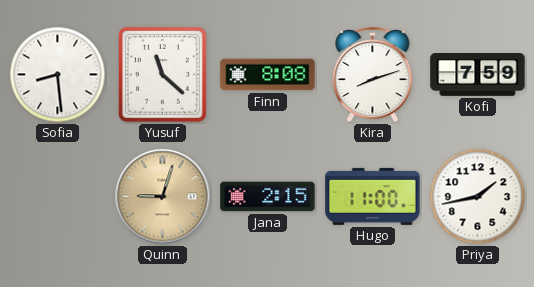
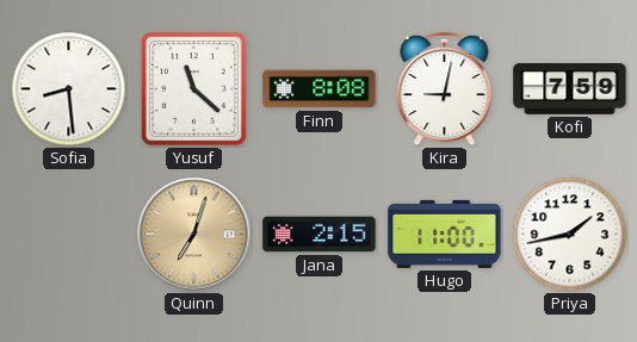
Kira: 8:12 -> 9:02
Quinn: 9:03 -> 7:03
